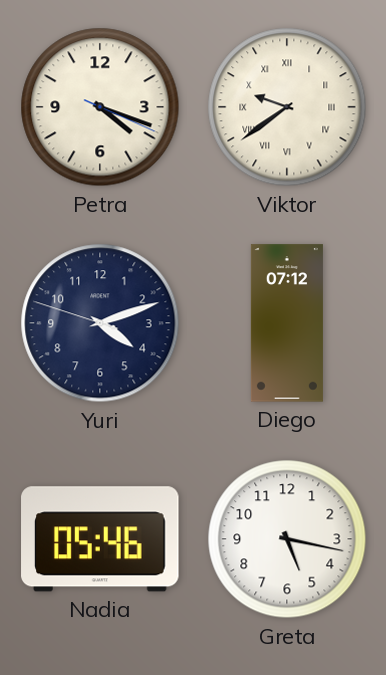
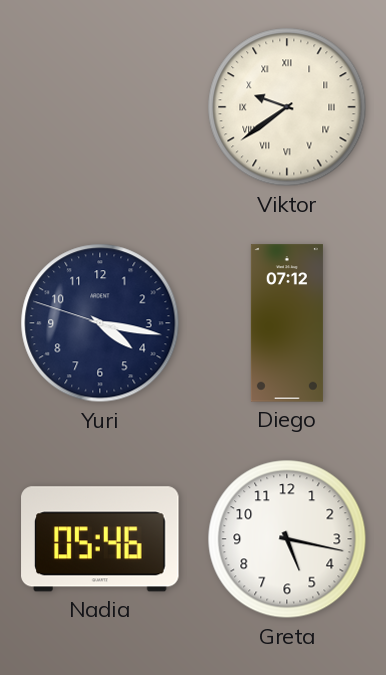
Petra: 4:18 -> none
Yuri: 4:11 -> 4:16
